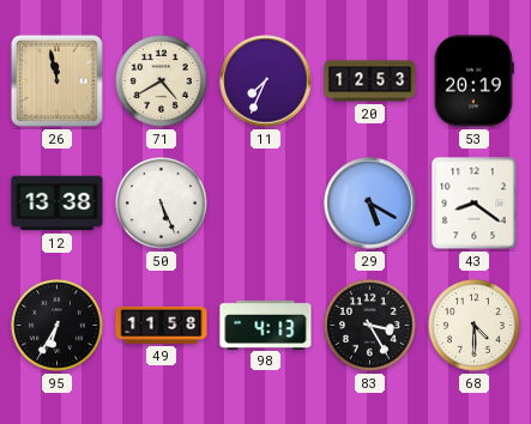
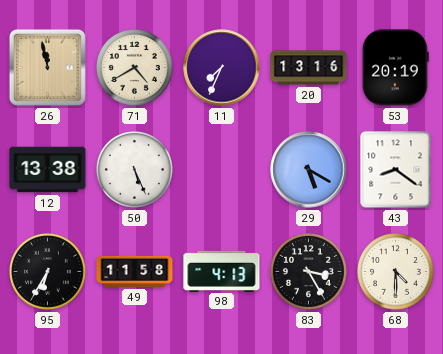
20: 12:53 -> 13:16
